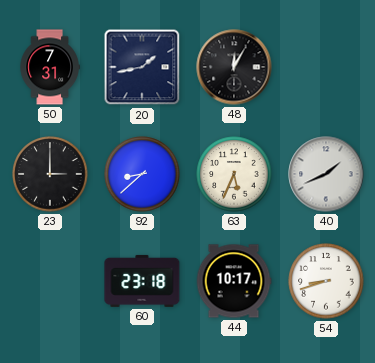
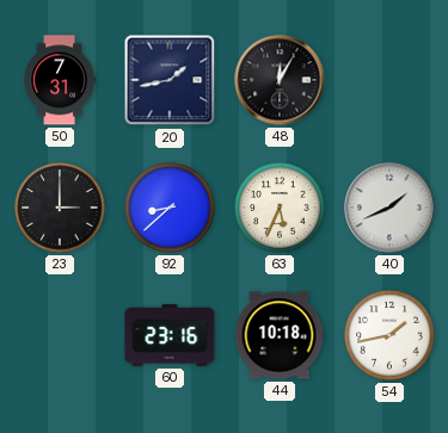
60: 23:18 -> 23:16
44: 10:17 -> 10:18
54: 8:42 -> 1:43
